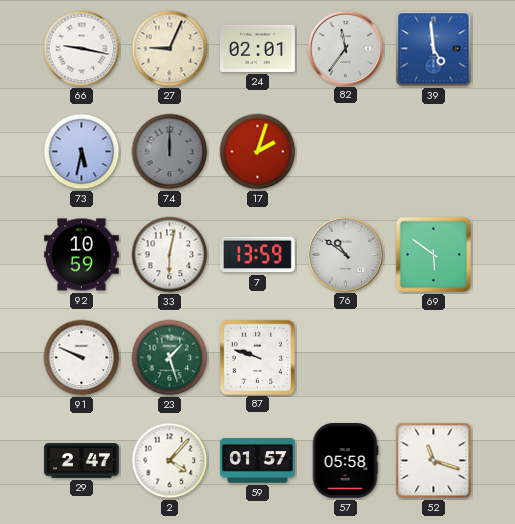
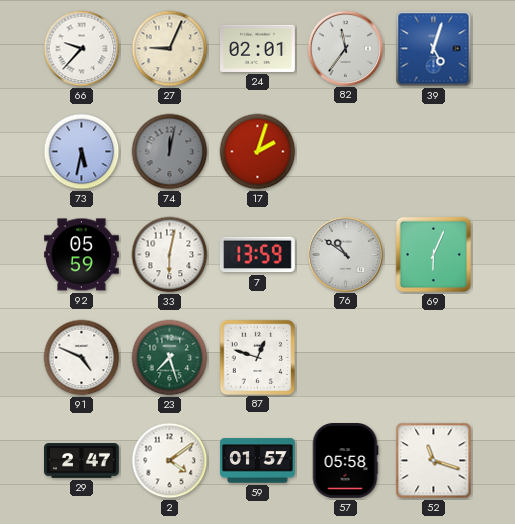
66: 9:17 -> 9:37
39: 4:59 -> 5:03
74: 12:00 -> 12:02
92: 10:59 -> 05:59
69: 5:51 -> 6:04
91: 9:49 -> 4:49
23: 1:27 -> 7:27
87: 9:48 -> 12:48
2: 4:07 -> 4:09
